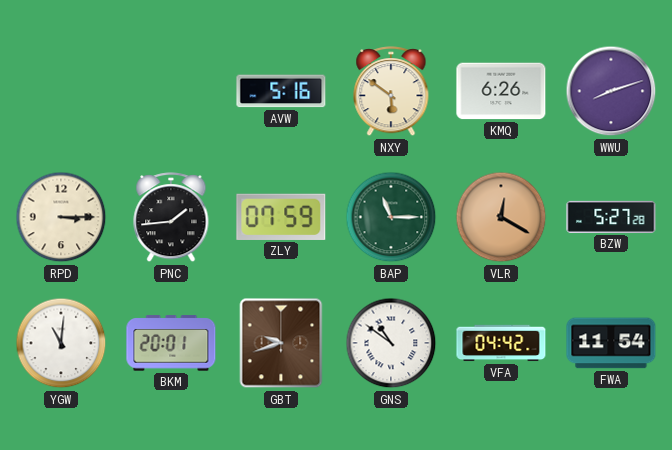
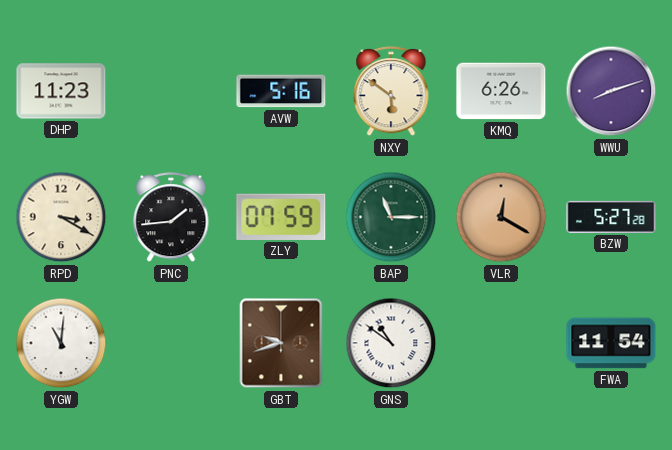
DHP: none -> 11:23
RPD: 3:15 -> 3:20
BKM: 20:01 -> none
VFA: 04:42 -> none
